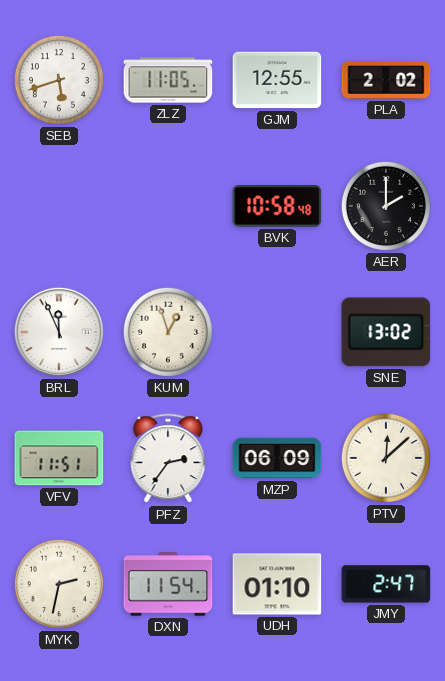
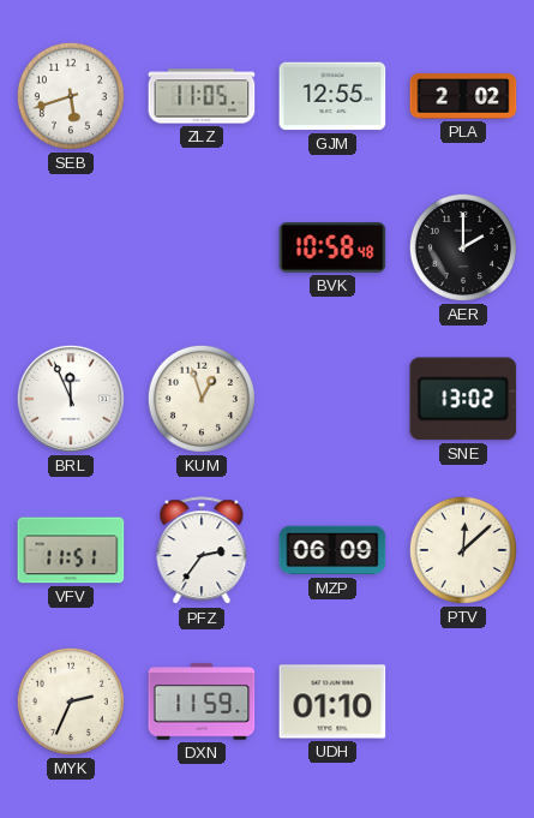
MYK: 2:32 -> 2:34
DXN: 11:54 -> 11:59
JMY: 2:47 -> none
